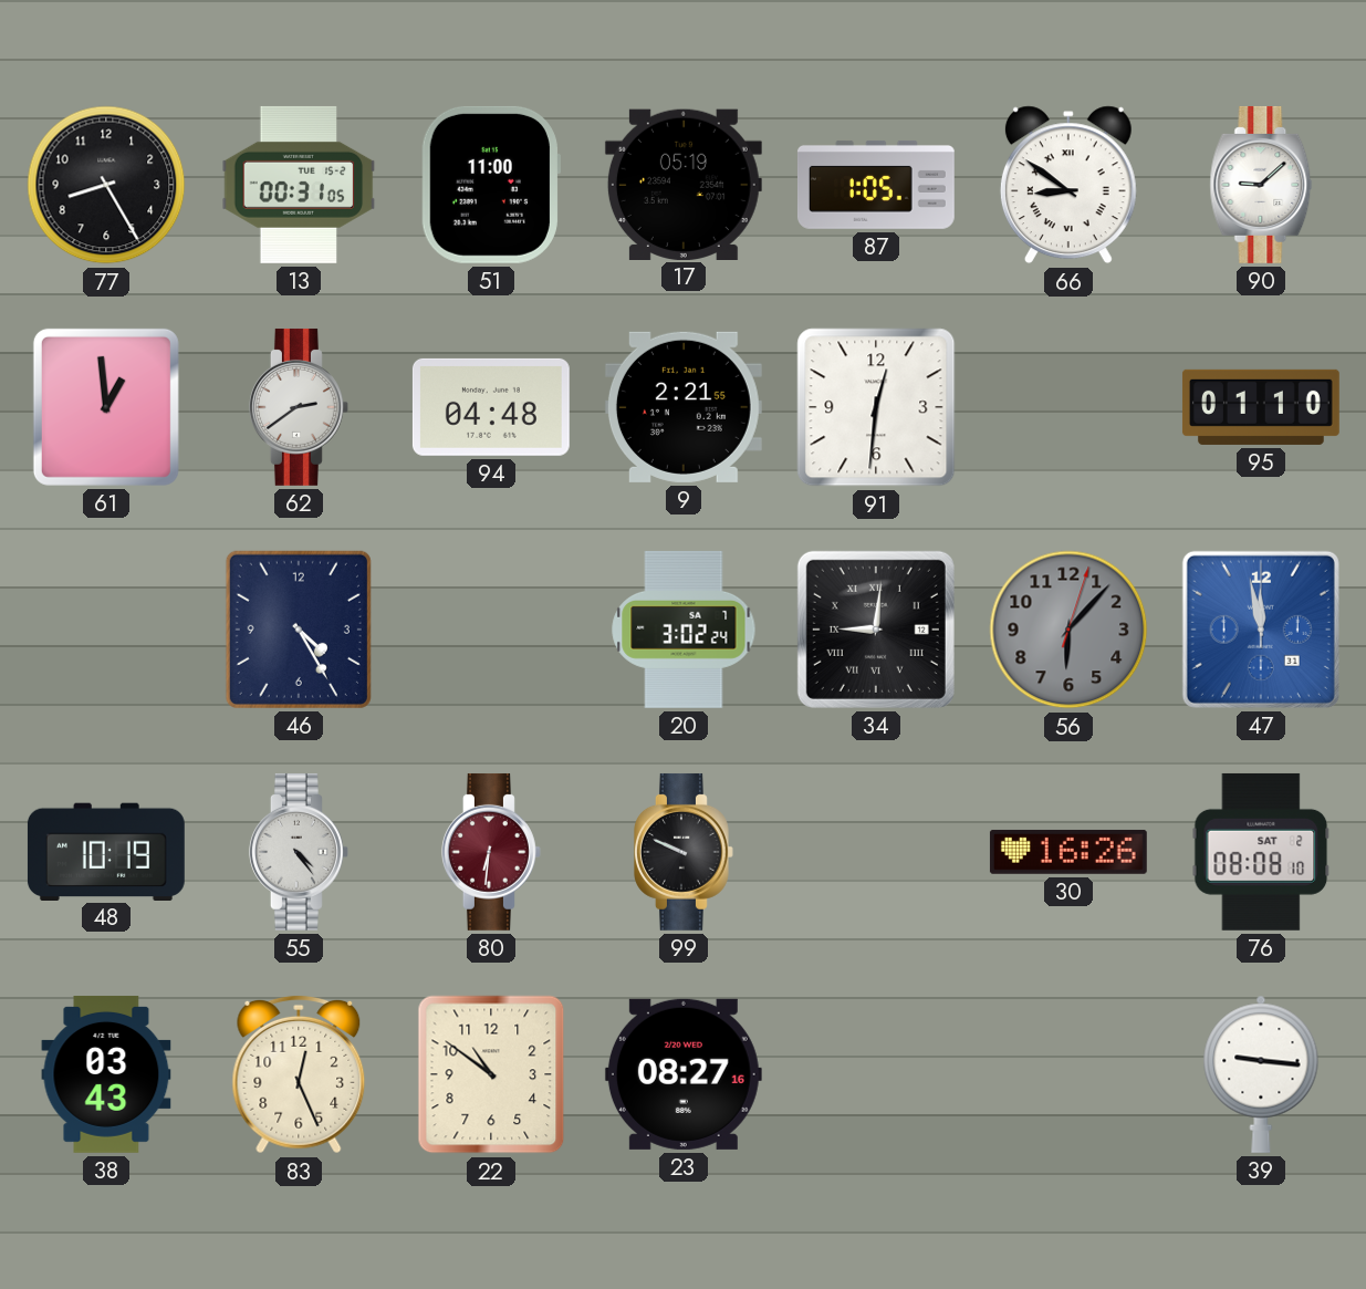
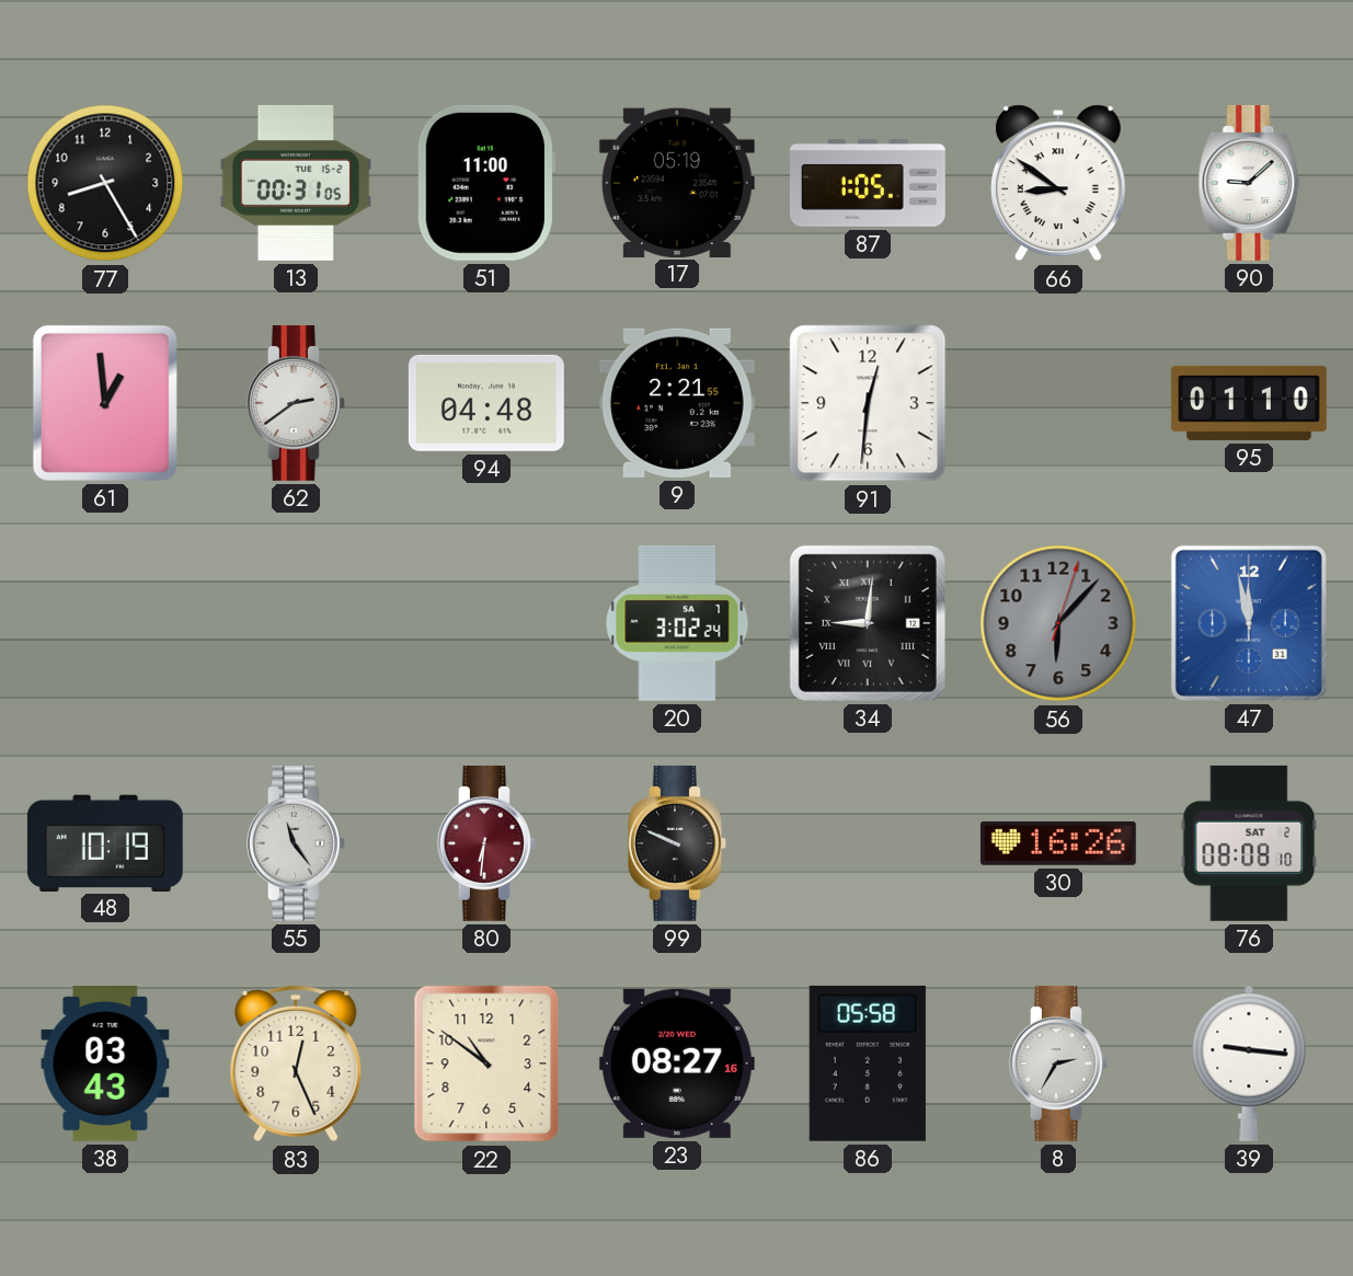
46: 4:25 -> none
55: 4:24 -> 11:24
86: none -> 05:58
8: none -> 2:35
